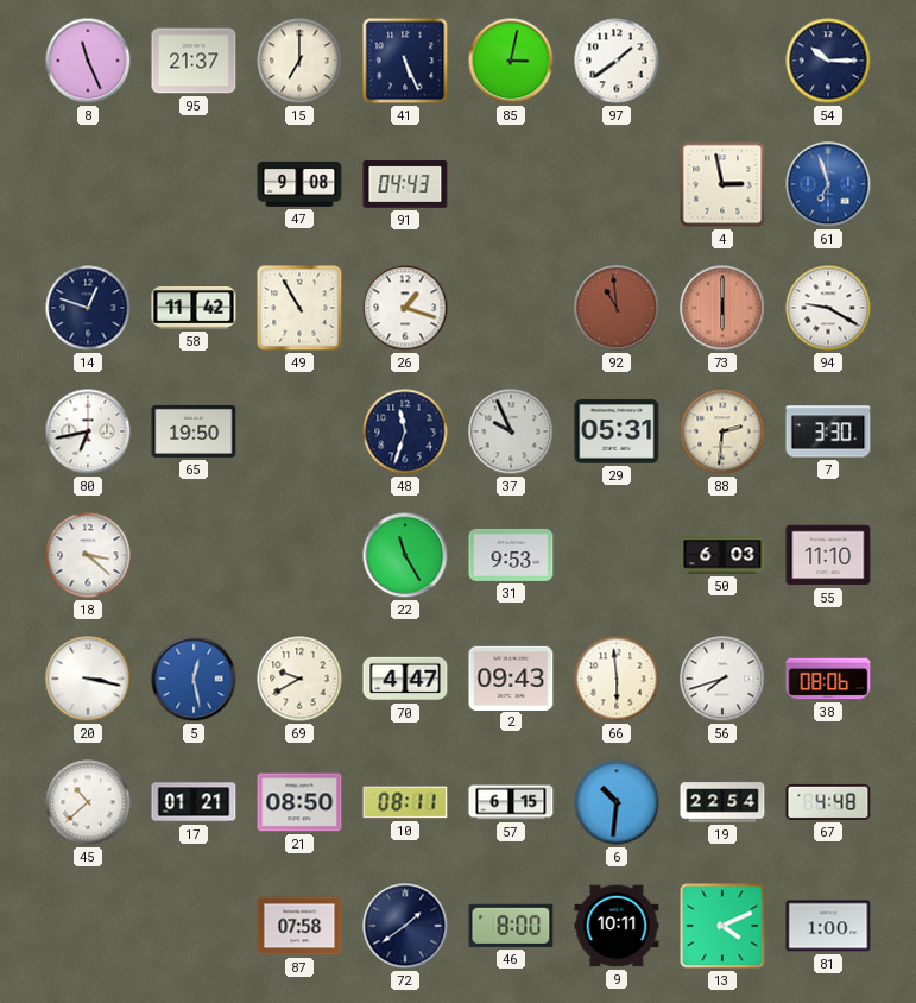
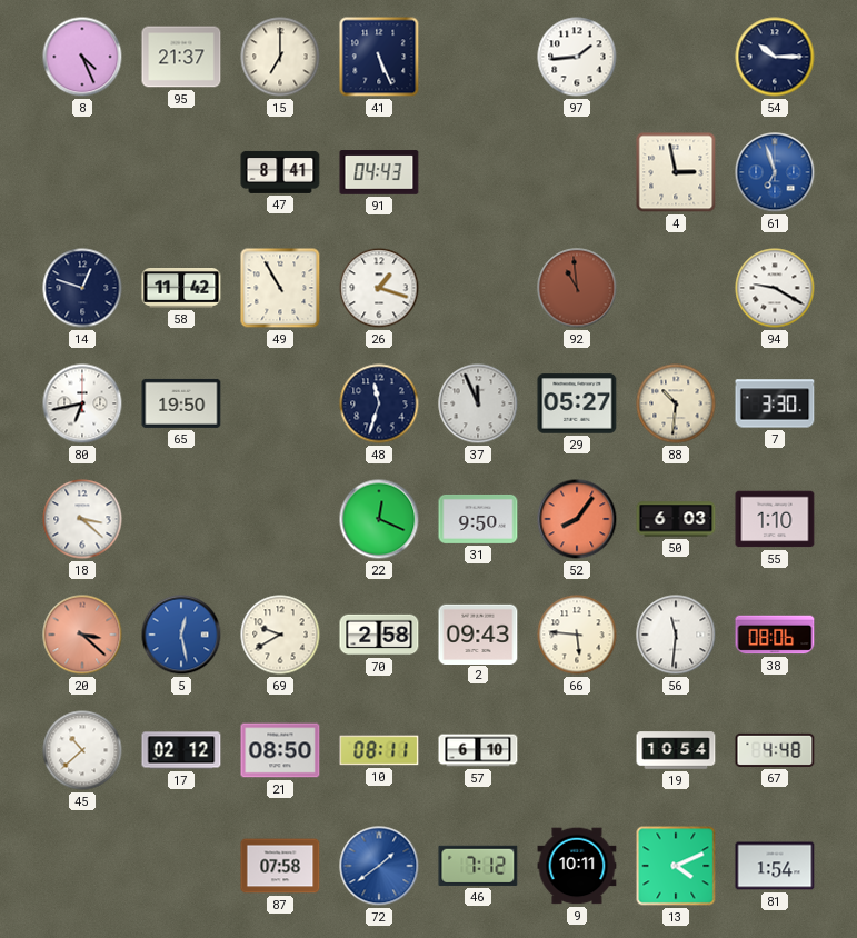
8: 11:26 -> 4:26
85: 3:02 -> none
97: 1:39 -> 1:44
47: 9:08 -> 8:41
73: 6:00 -> none
37: 9:56 -> 11:56
29: 05:31 -> 05:27
88: 2:31 -> 10:31
22: 11:25 -> 12:19
31: 9:53 -> 9:50
52: none -> 8:06
55: 11:10 -> 1:10
20: 3:17 -> 3:22
20 dial: white -> salmon
70: 4:47 -> 2:58
66: 5:59 -> 5:46
56: 7:42 -> 11:31
17: 01:21 -> 02:12
57: 6:15 -> 6:10
6: 10:31 -> none
19: 22:54 -> 10:54
72 dial: navy -> blue
46: 8:00 -> 7:12
81: 1:00 -> 1:54
